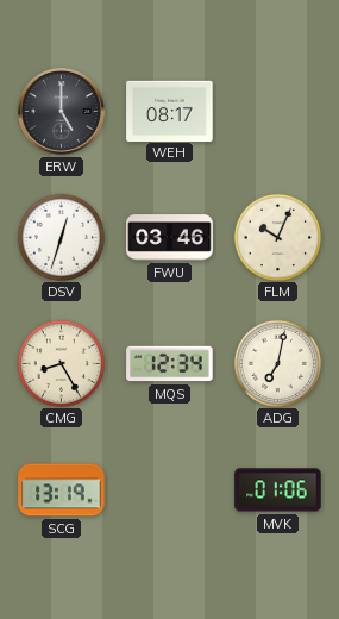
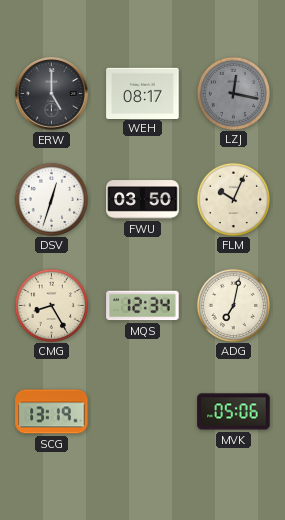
LZJ: none -> 12:17
FWU: 03:46 -> 03:50
MVK: 01:06 -> 05:06
